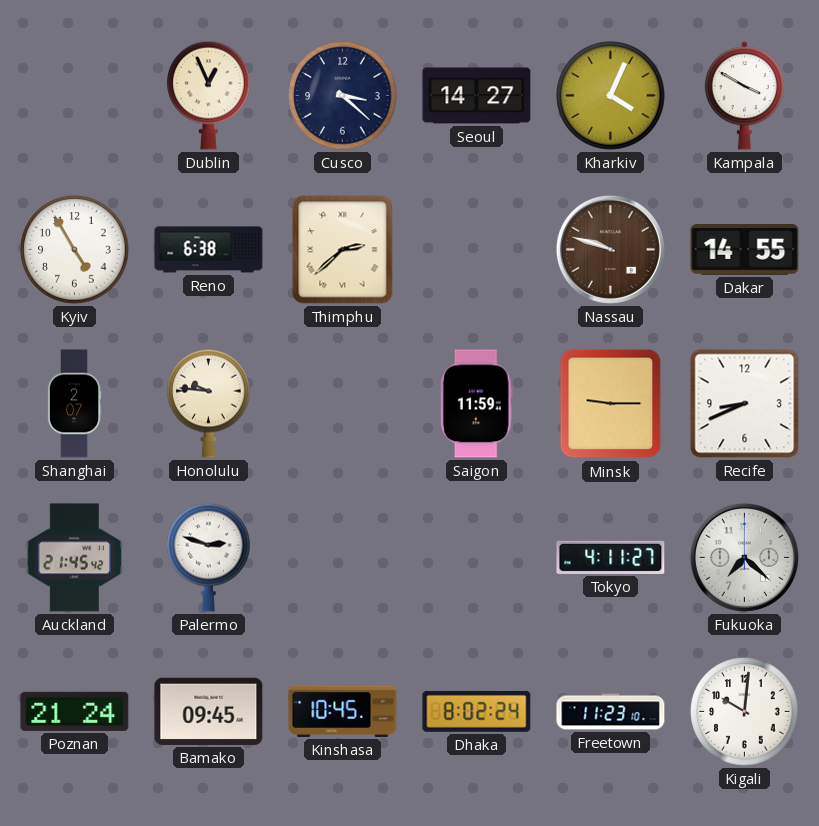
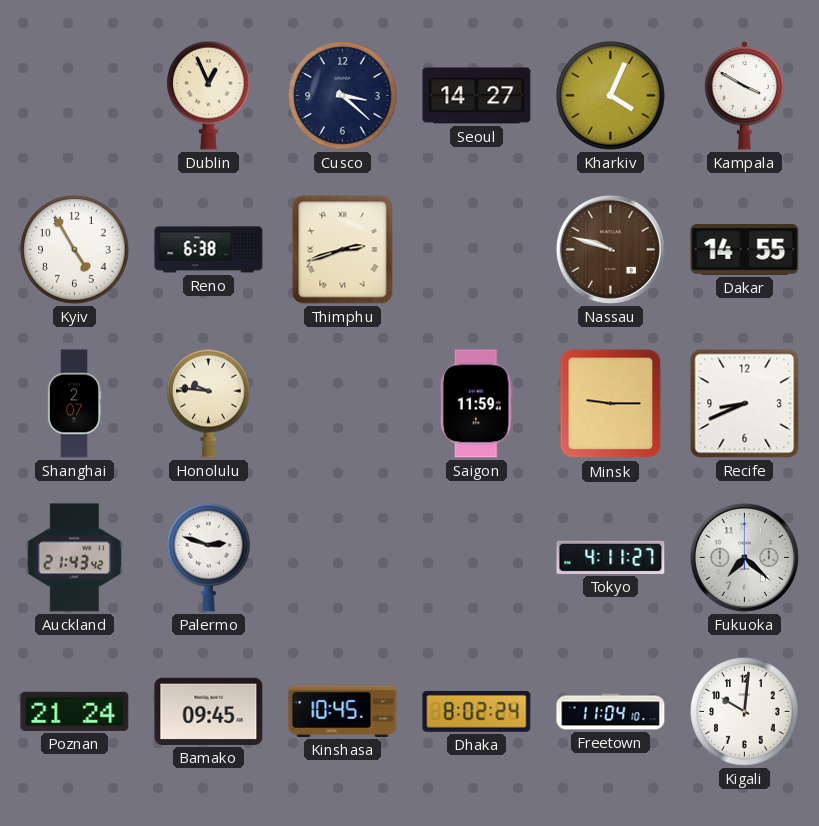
Thimphu: 2:38 -> 2:42
Auckland: 21:45 -> 21:43
Freetown: 11:23 -> 11:04
